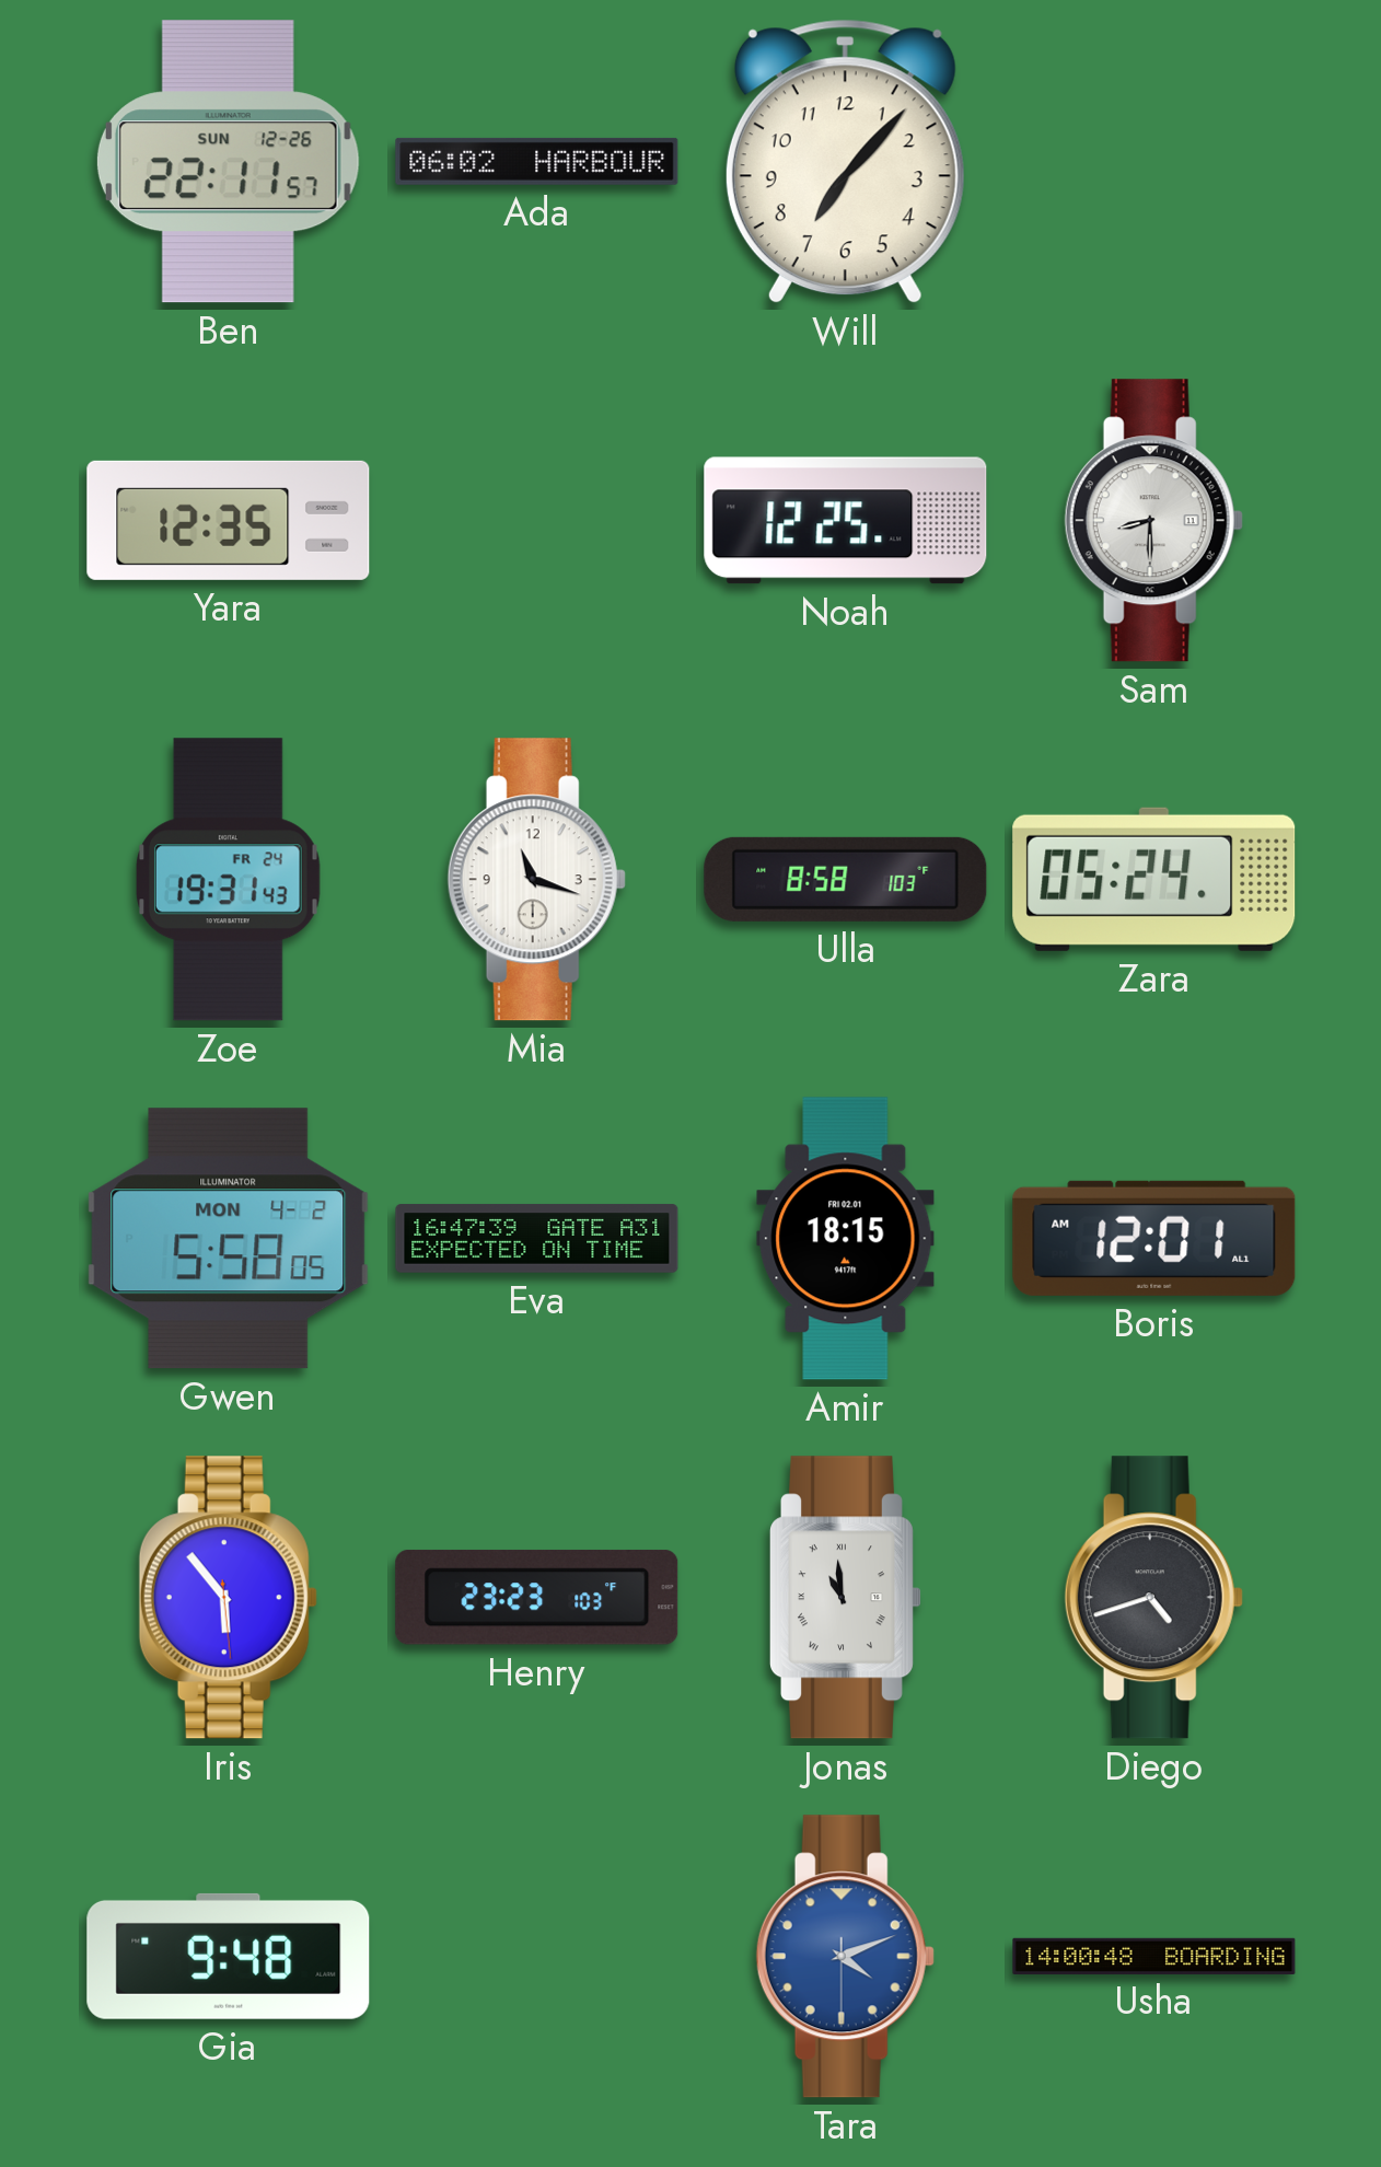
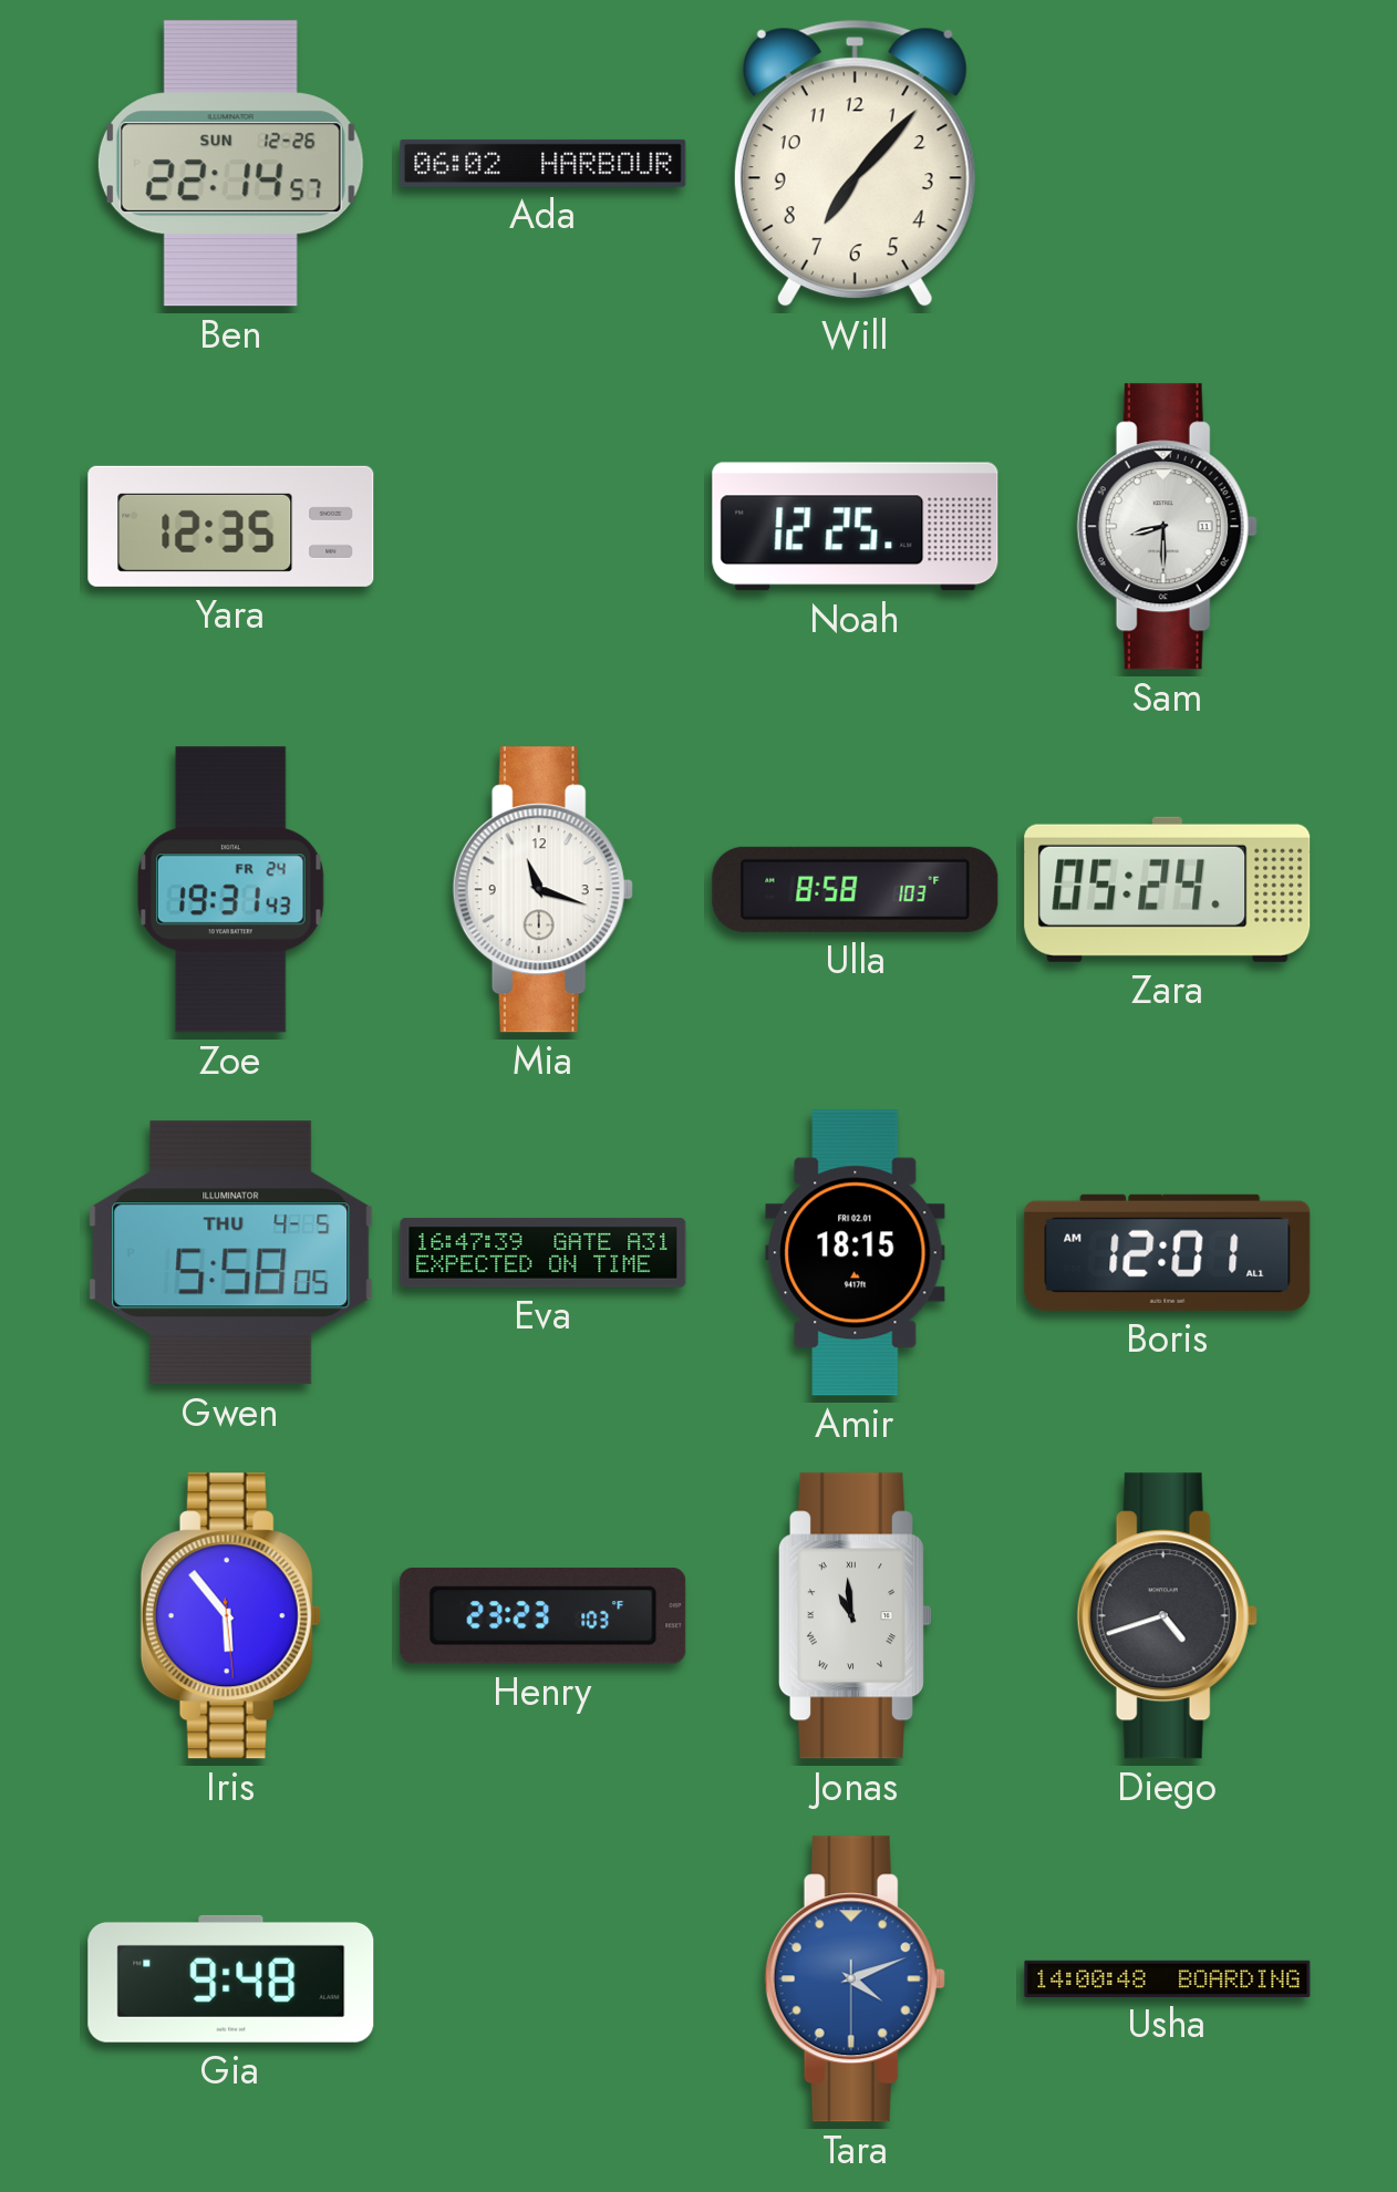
Ben: 22:11 -> 22:14
Gwen date: MON 4-2 -> THU 4-5
